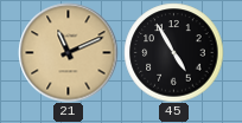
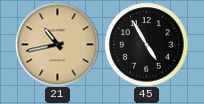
21: 11:11 -> 10:43
